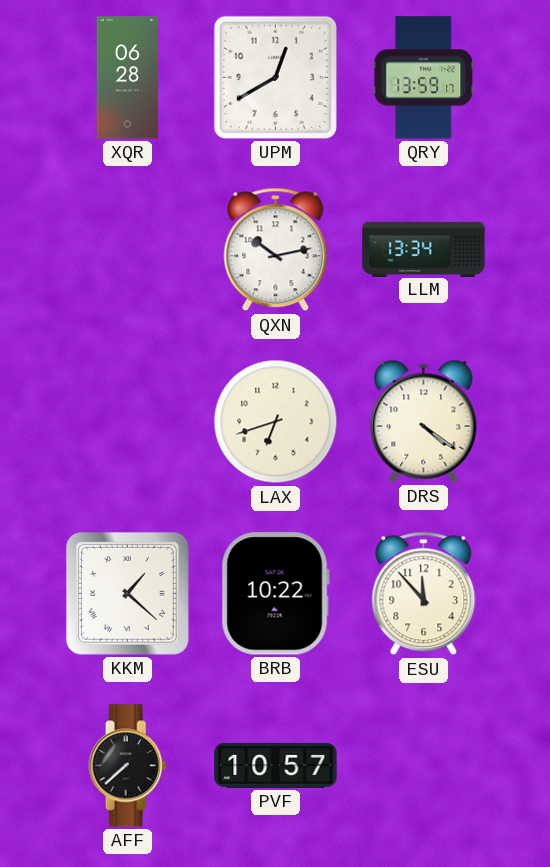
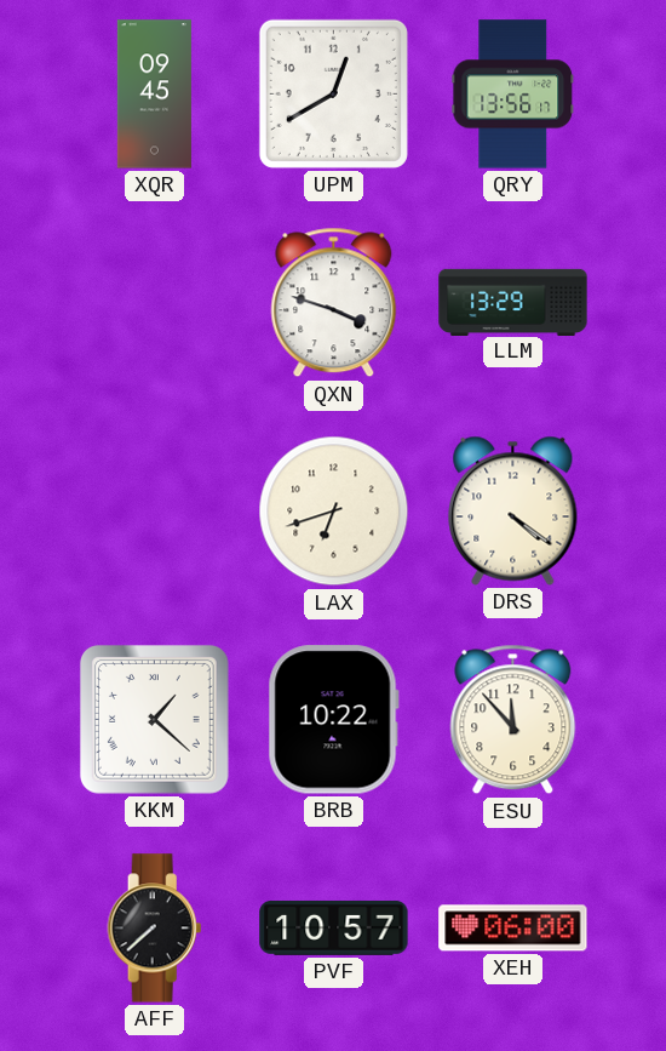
XQR: 06:28 -> 09:45
QRY: 13:59 -> 13:56
QXN: 10:13 -> 3:48
LLM: 13:34 -> 13:29
XEH: none -> 06:00
